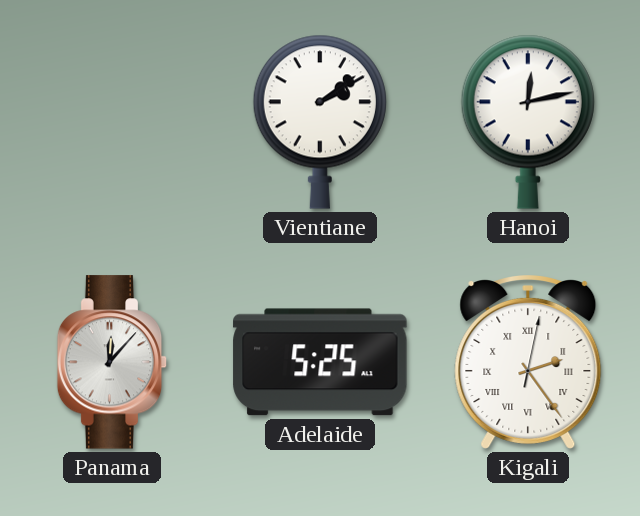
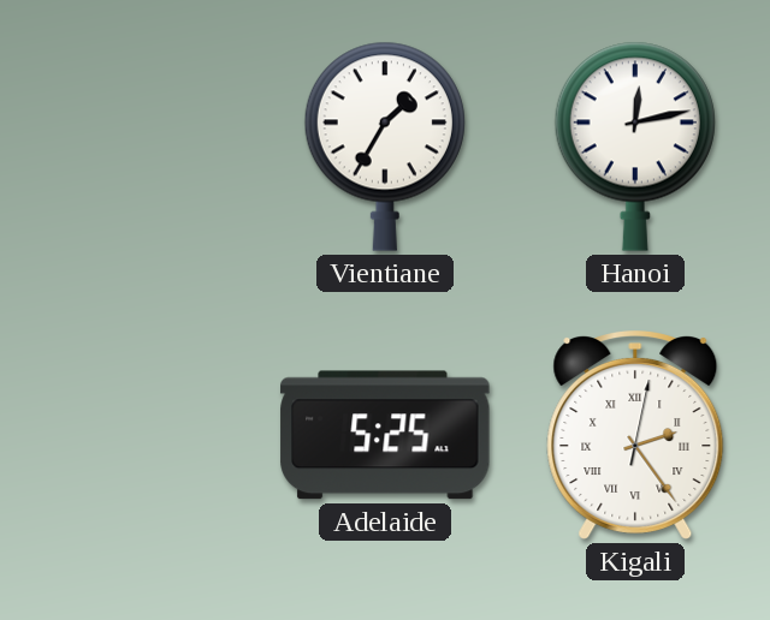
Vientiane: 2:09 -> 1:35
Panama: 12:07 -> none
